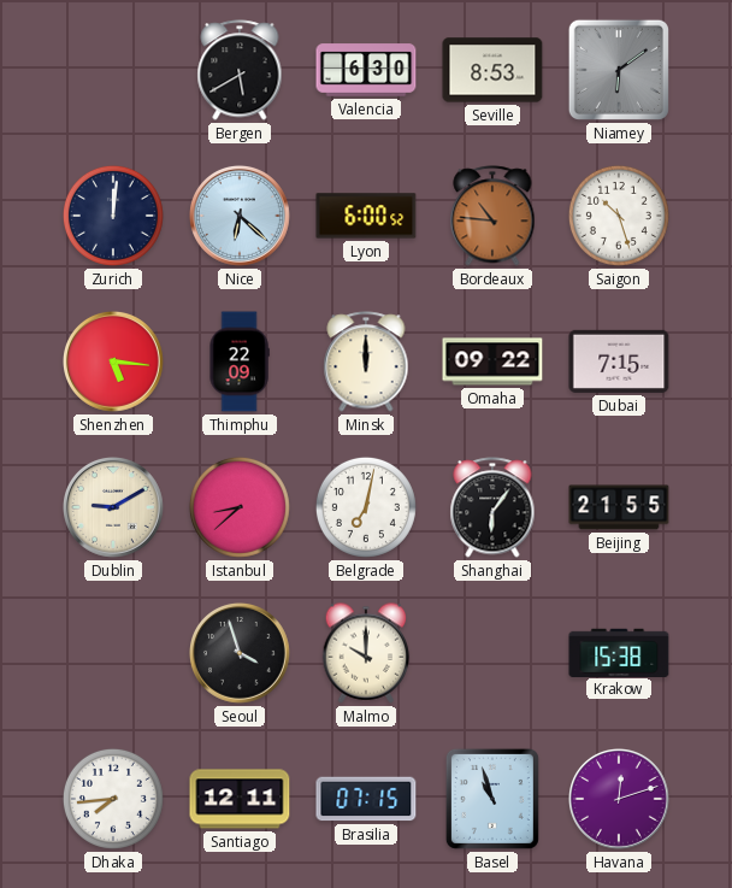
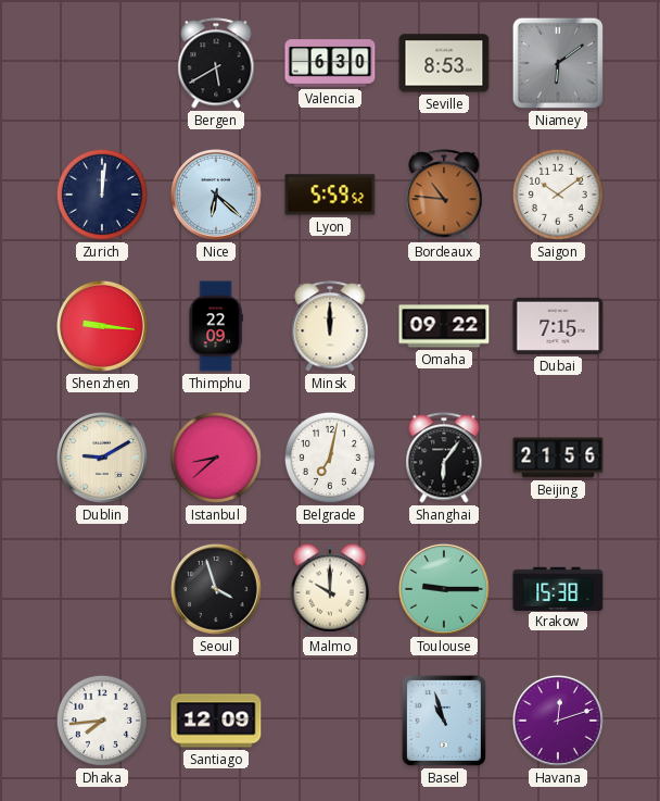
Lyon: 6:00 -> 5:59
Saigon: 10:27 -> 10:09
Shenzhen: 5:16 -> 9:16
Beijing: 21:55 -> 21:56
Toulouse: none -> 9:15
Santiago: 12:11 -> 12:09
Brasilia: 07:15 -> none
